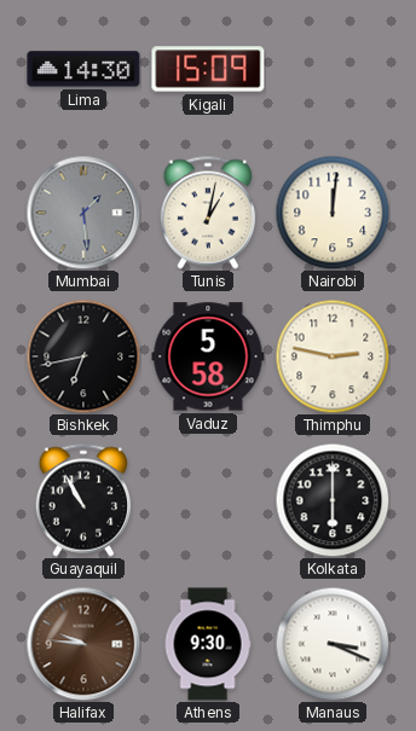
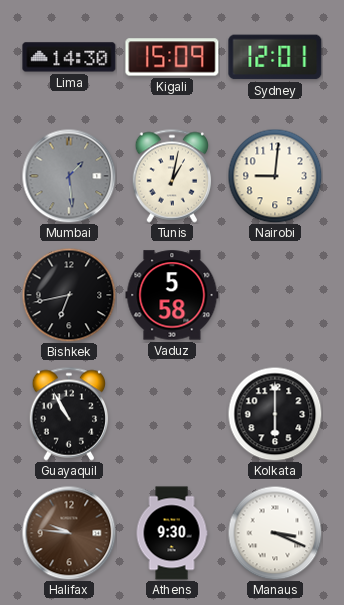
Sydney: none -> 12:01
Nairobi: 12:01 -> 9:01
Thimphu: 2:47 -> none
